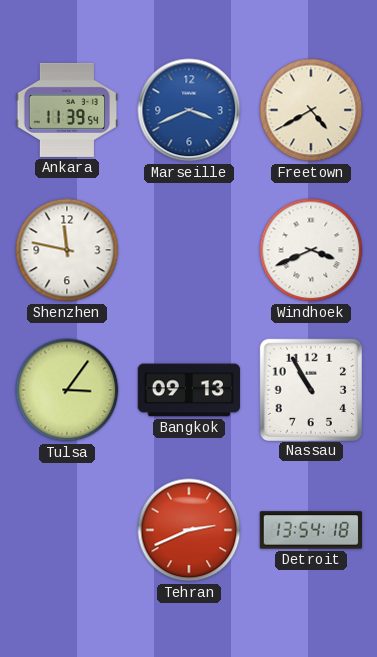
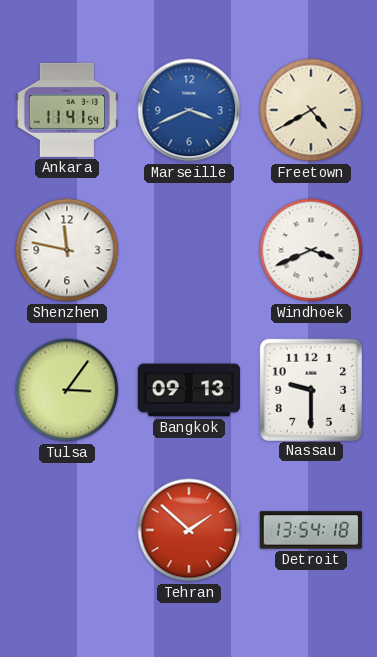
Ankara: 11:39 -> 11:41
Nassau: 10:55 -> 9:30
Tehran: 2:41 -> 1:52
